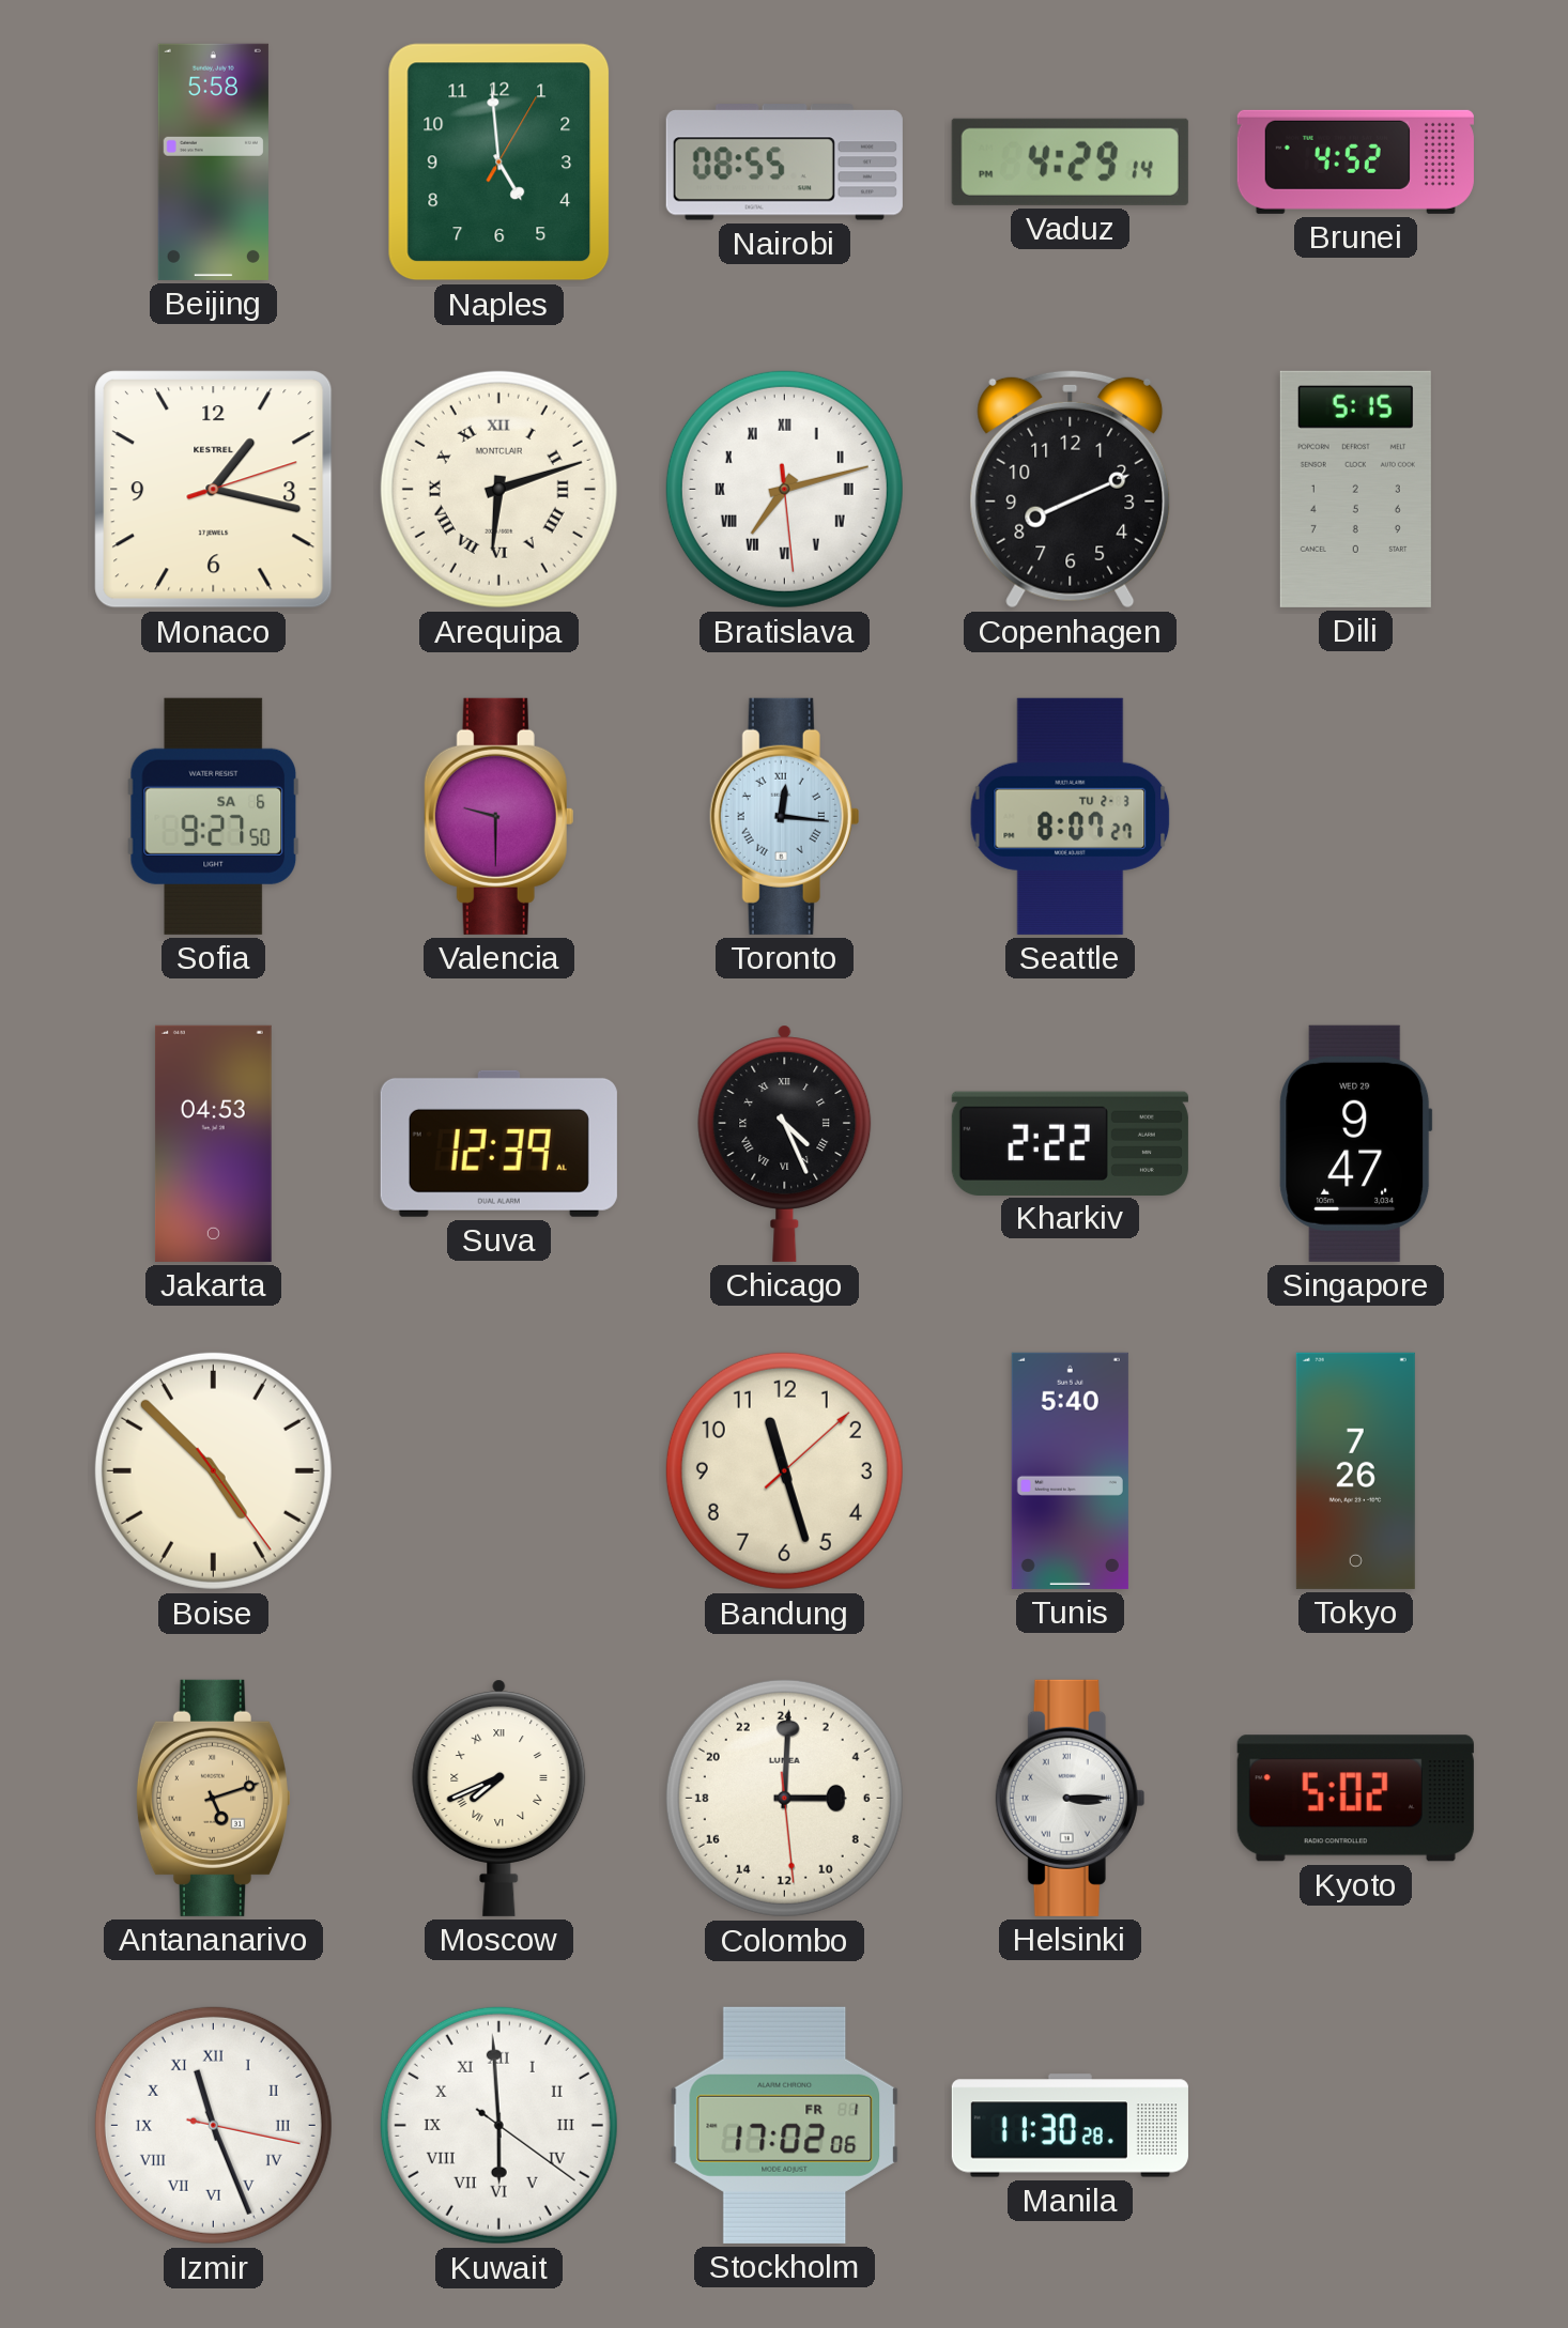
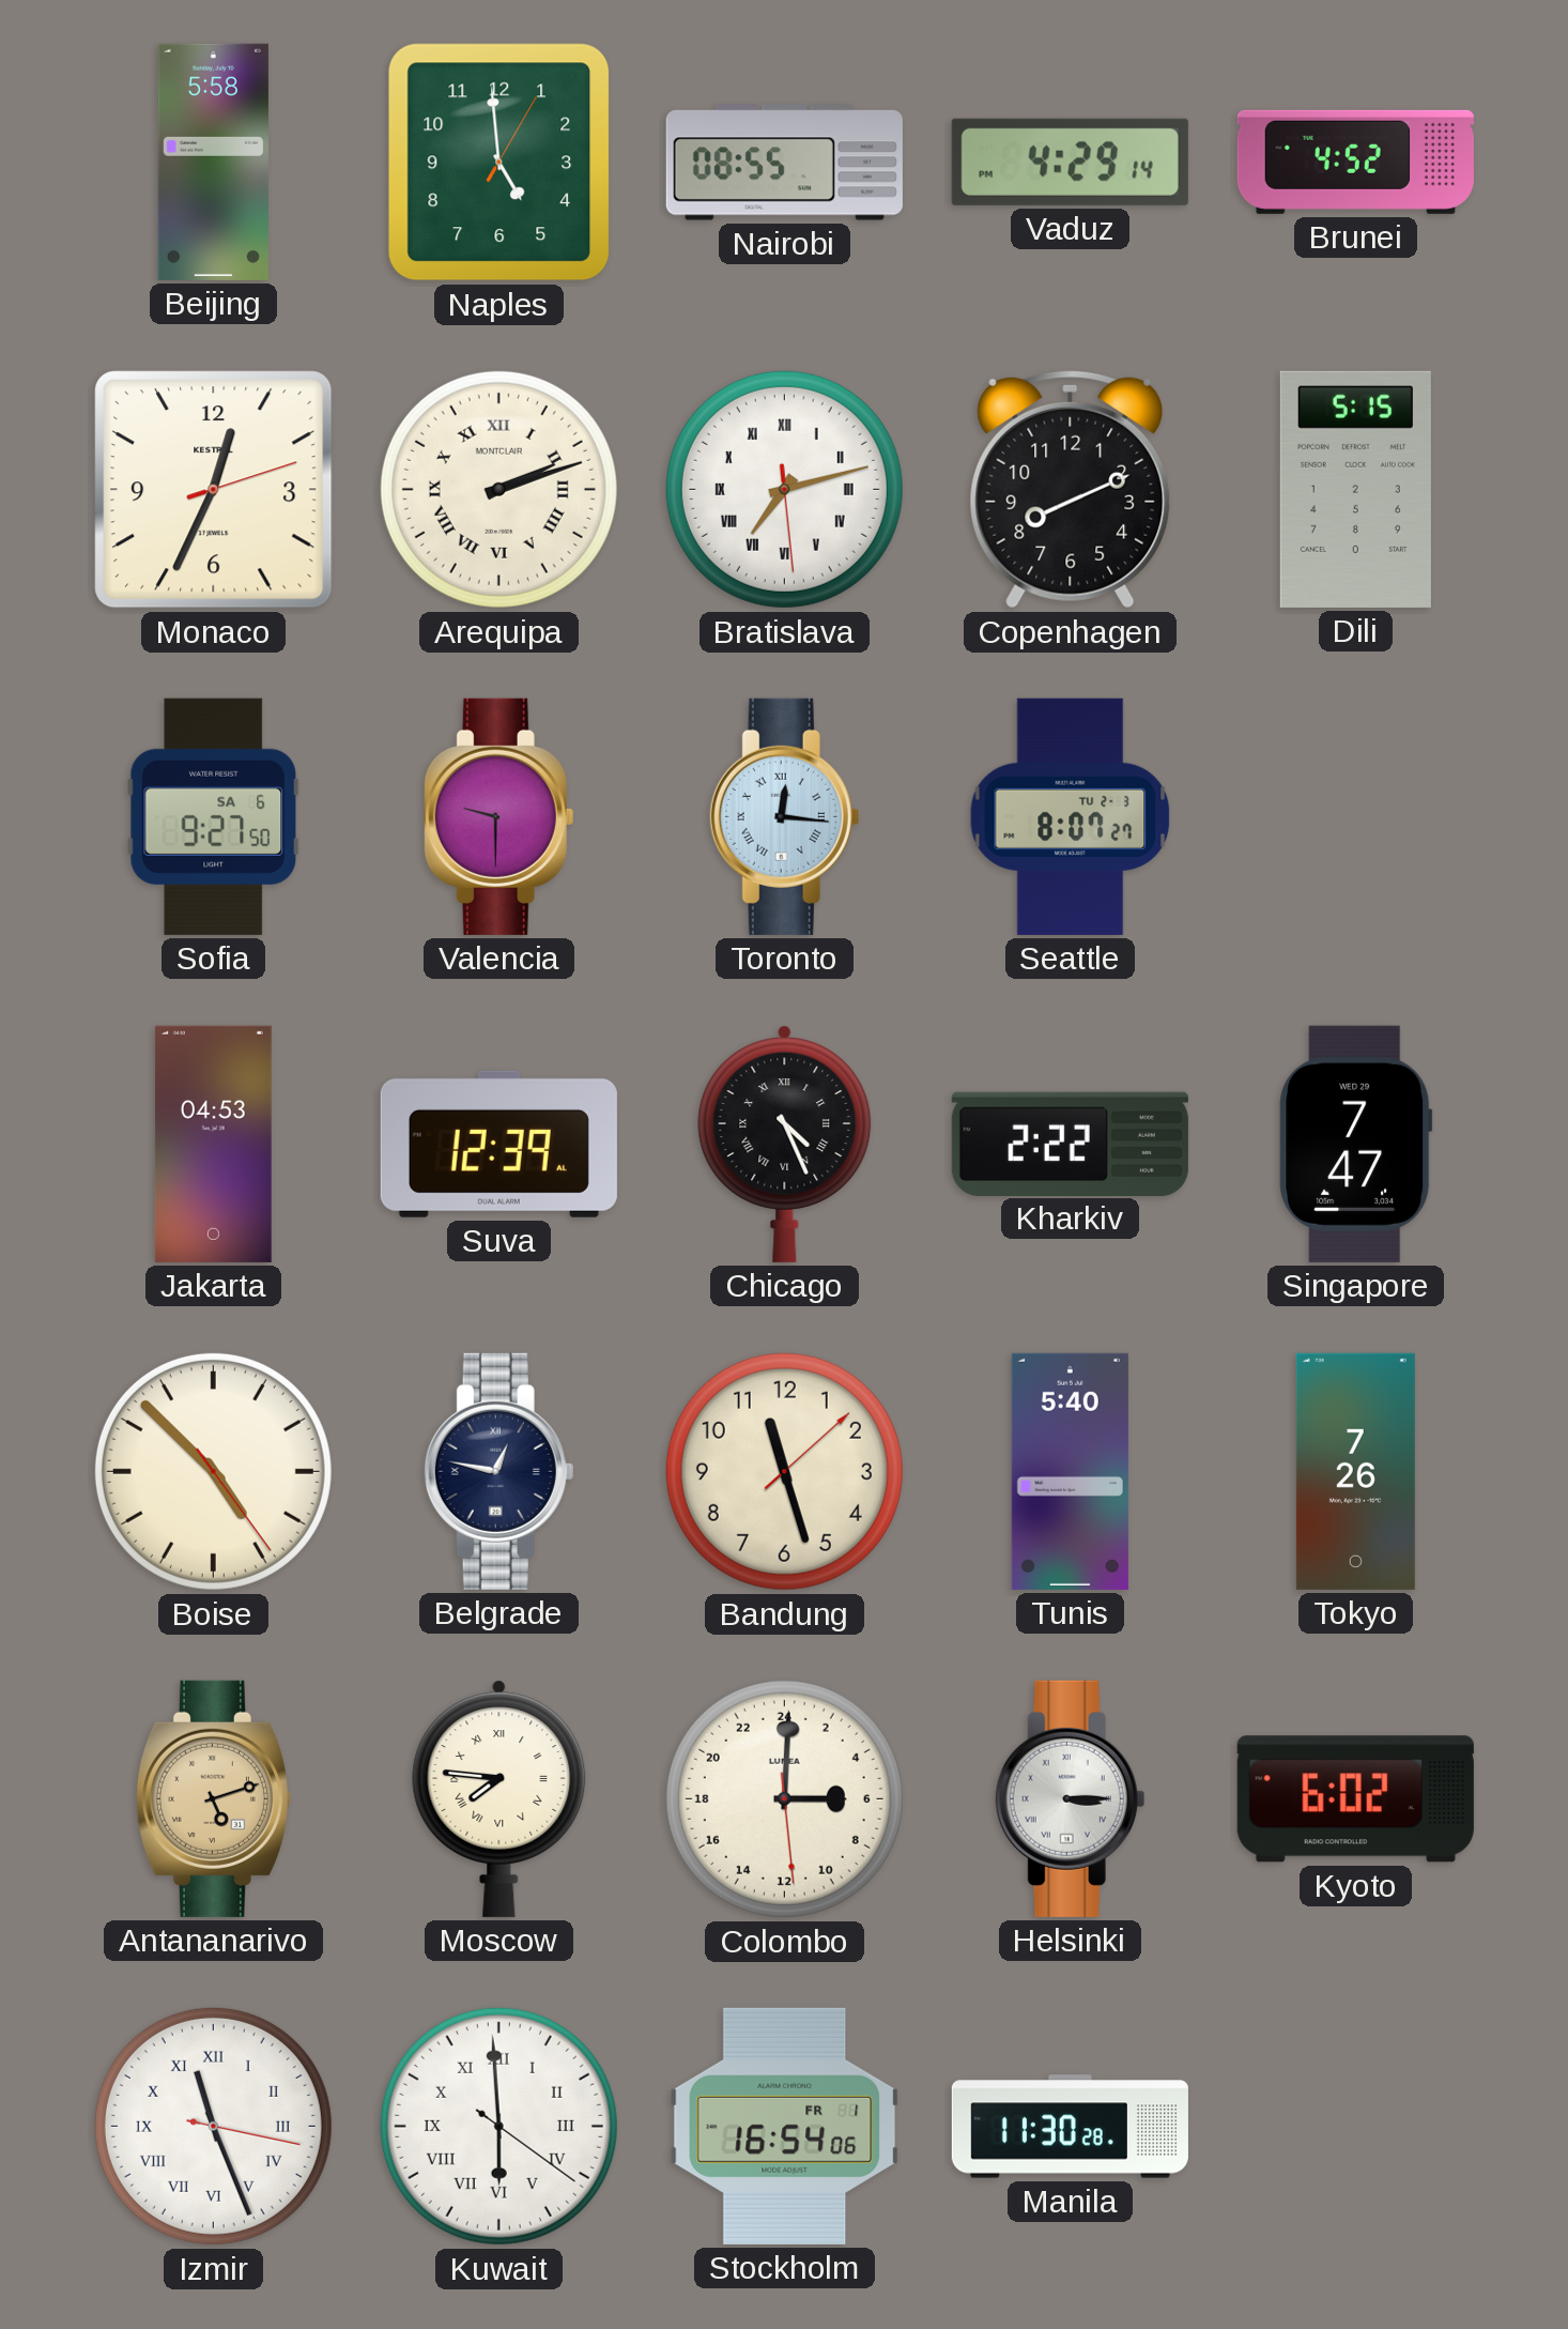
Monaco: 1:17 -> 12:34
Arequipa: 6:12 -> 2:12
Singapore: 9:47 -> 7:47
Belgrade: none -> 12:47
Moscow: 7:41 -> 7:46
Kyoto: 5:02 -> 6:02
Stockholm: 17:02 -> 16:54
